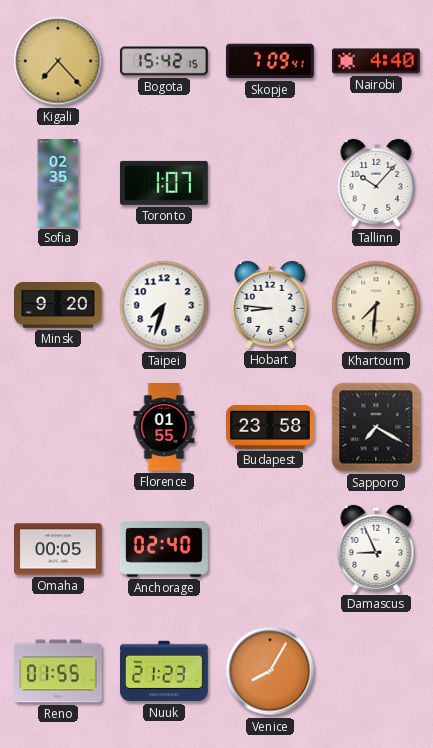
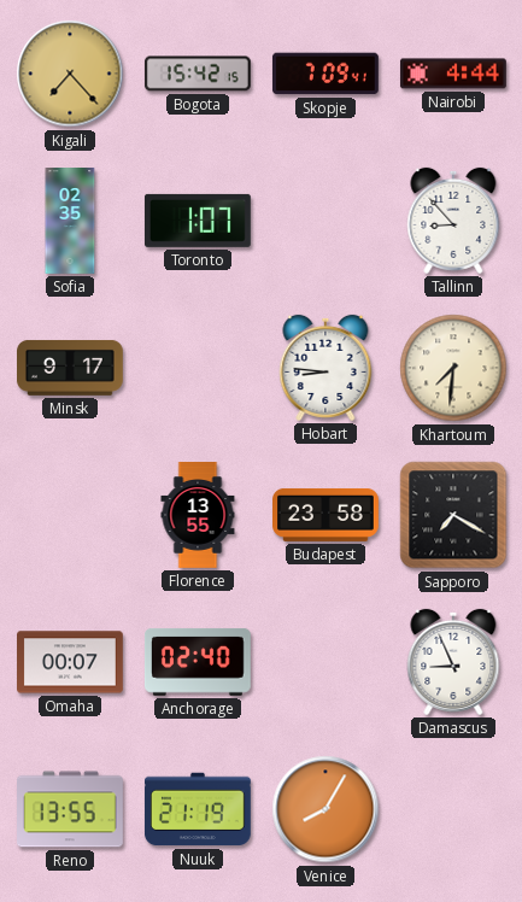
Nairobi: 4:40 -> 4:44
Tallinn: 10:07 -> 8:53
Minsk: 9:20 -> 9:17
Taipei: 7:33 -> none
Florence: 01:55 -> 13:55
Omaha: 00:05 -> 00:07
Reno: 01:55 -> 13:55
Nuuk: 21:23 -> 21:19
